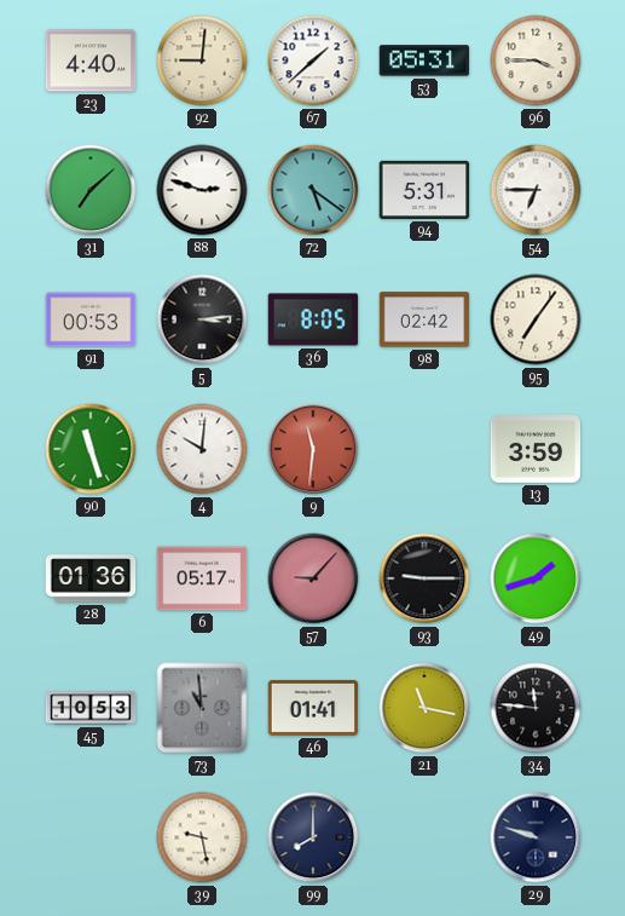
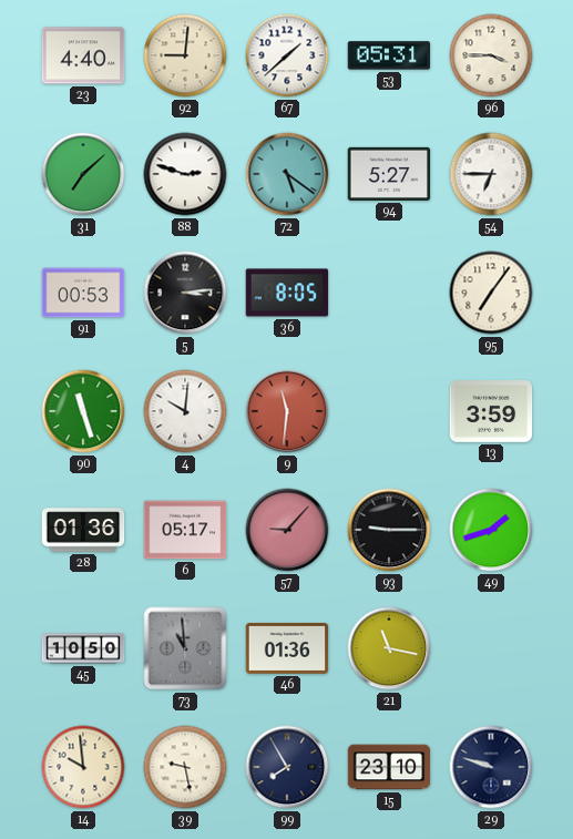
94: 5:31 -> 5:27
98: 02:42 -> none
45: 10:53 -> 10:50
46: 01:41 -> 01:36
34: 11:46 -> none
14: none -> 9:59
99: 8:00 -> 7:55
15: none -> 23:10
